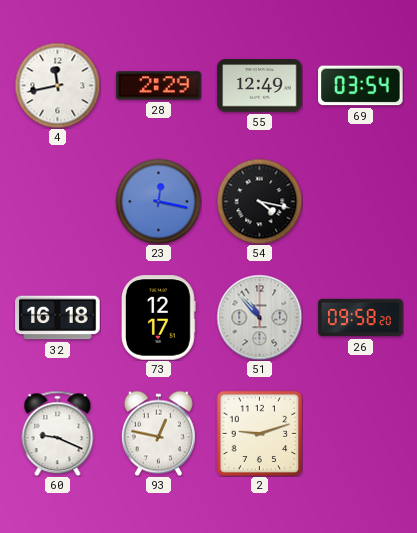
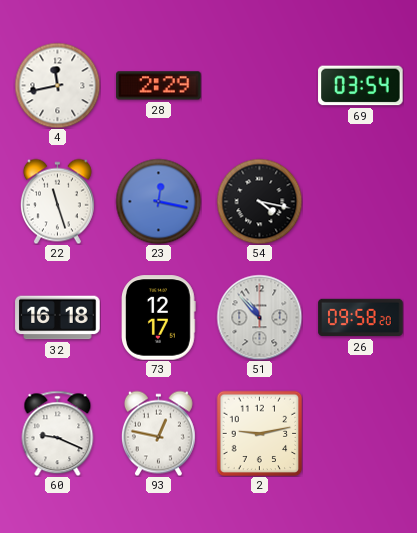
55: 12:49 -> none
22: none -> 11:27
2: 9:12 -> 9:13
